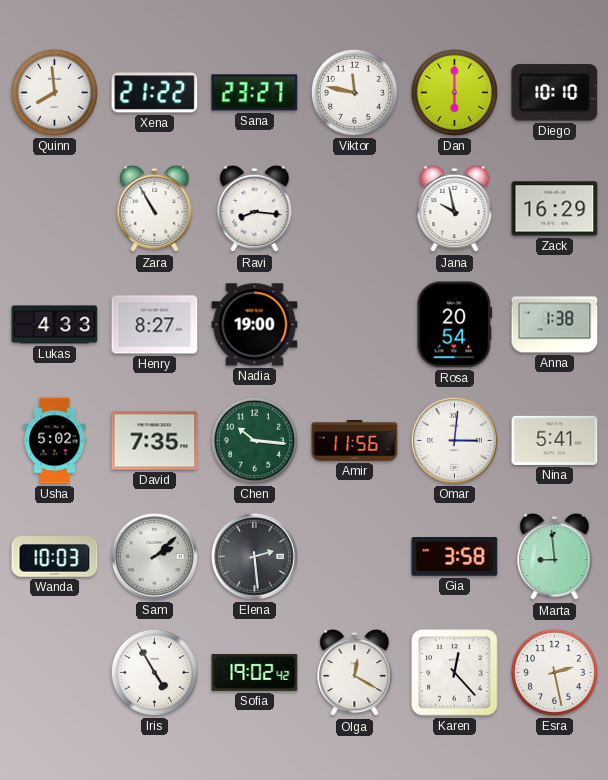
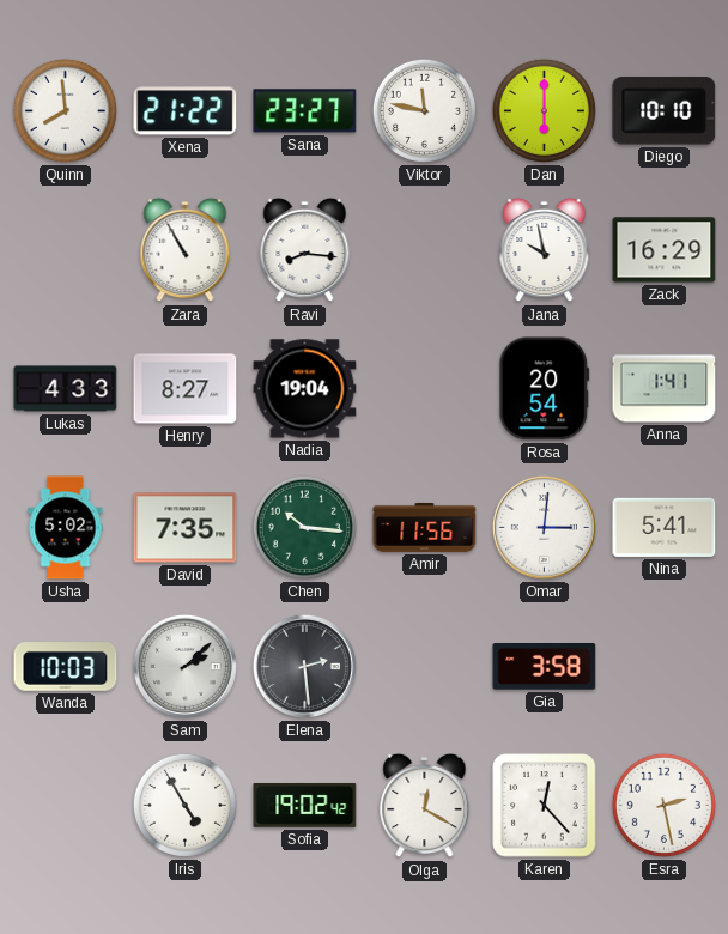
Nadia: 19:00 -> 19:04
Anna: 1:38 -> 1:41
Marta: 8:59 -> none
